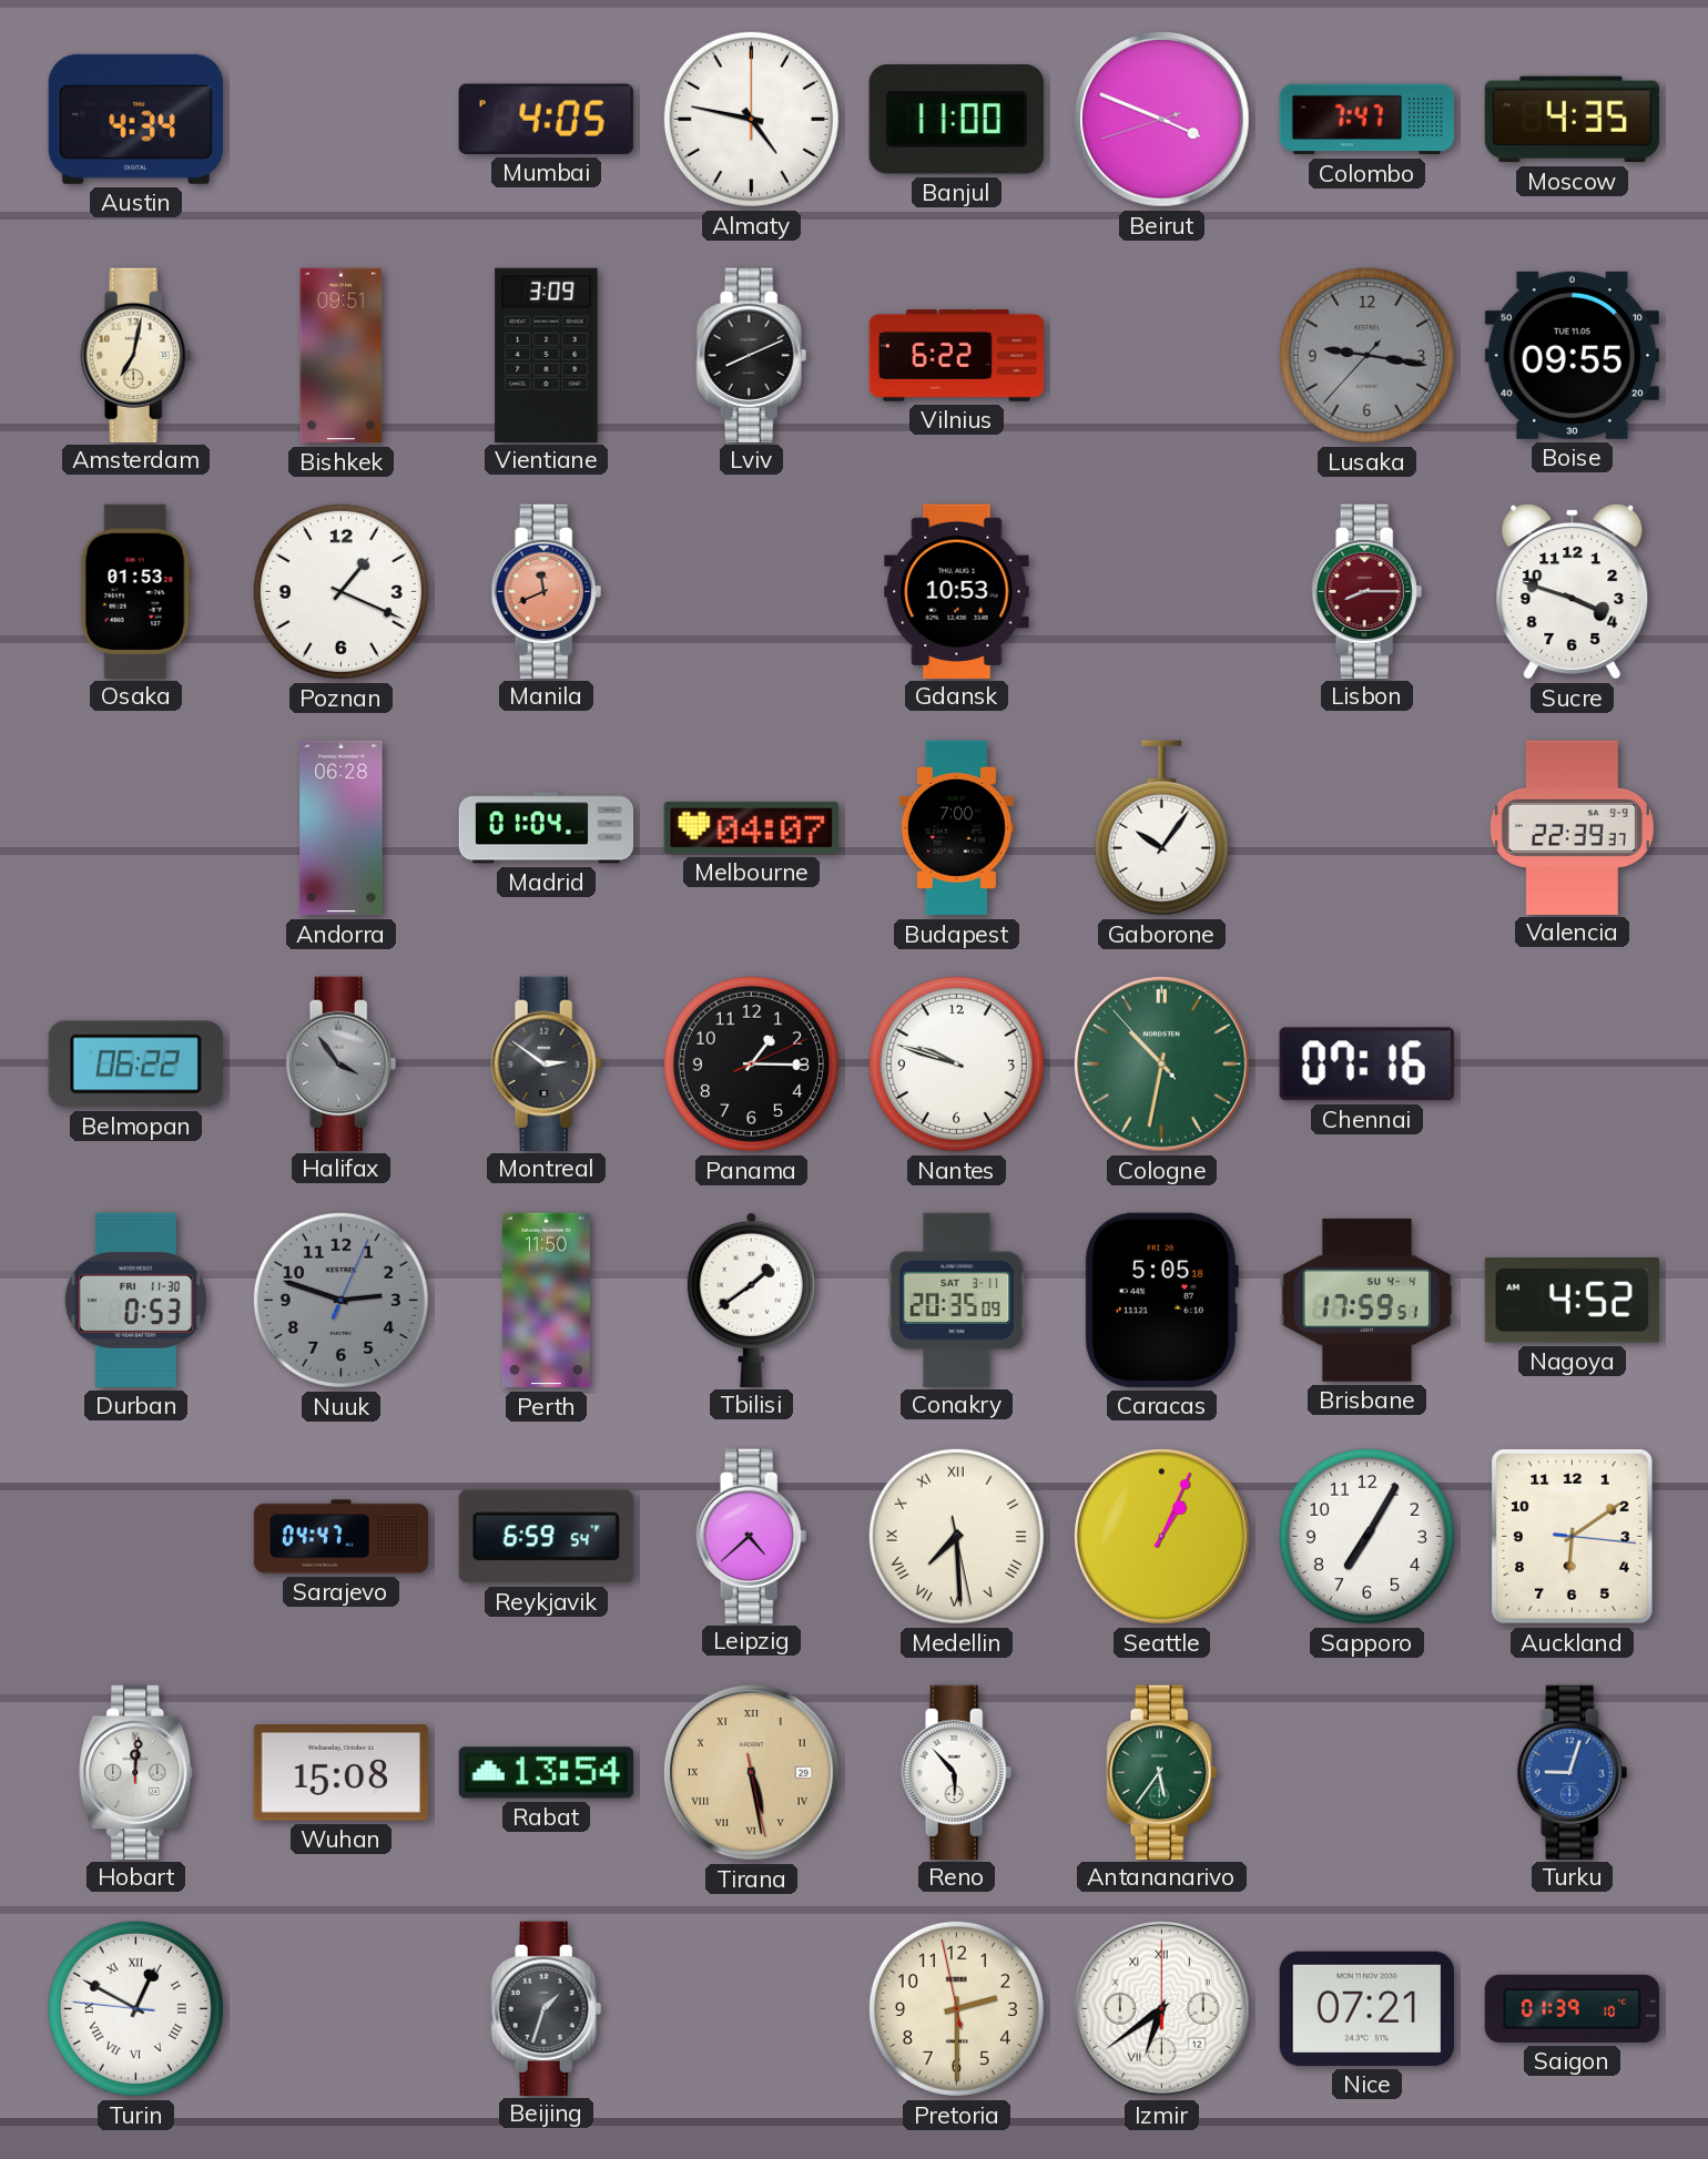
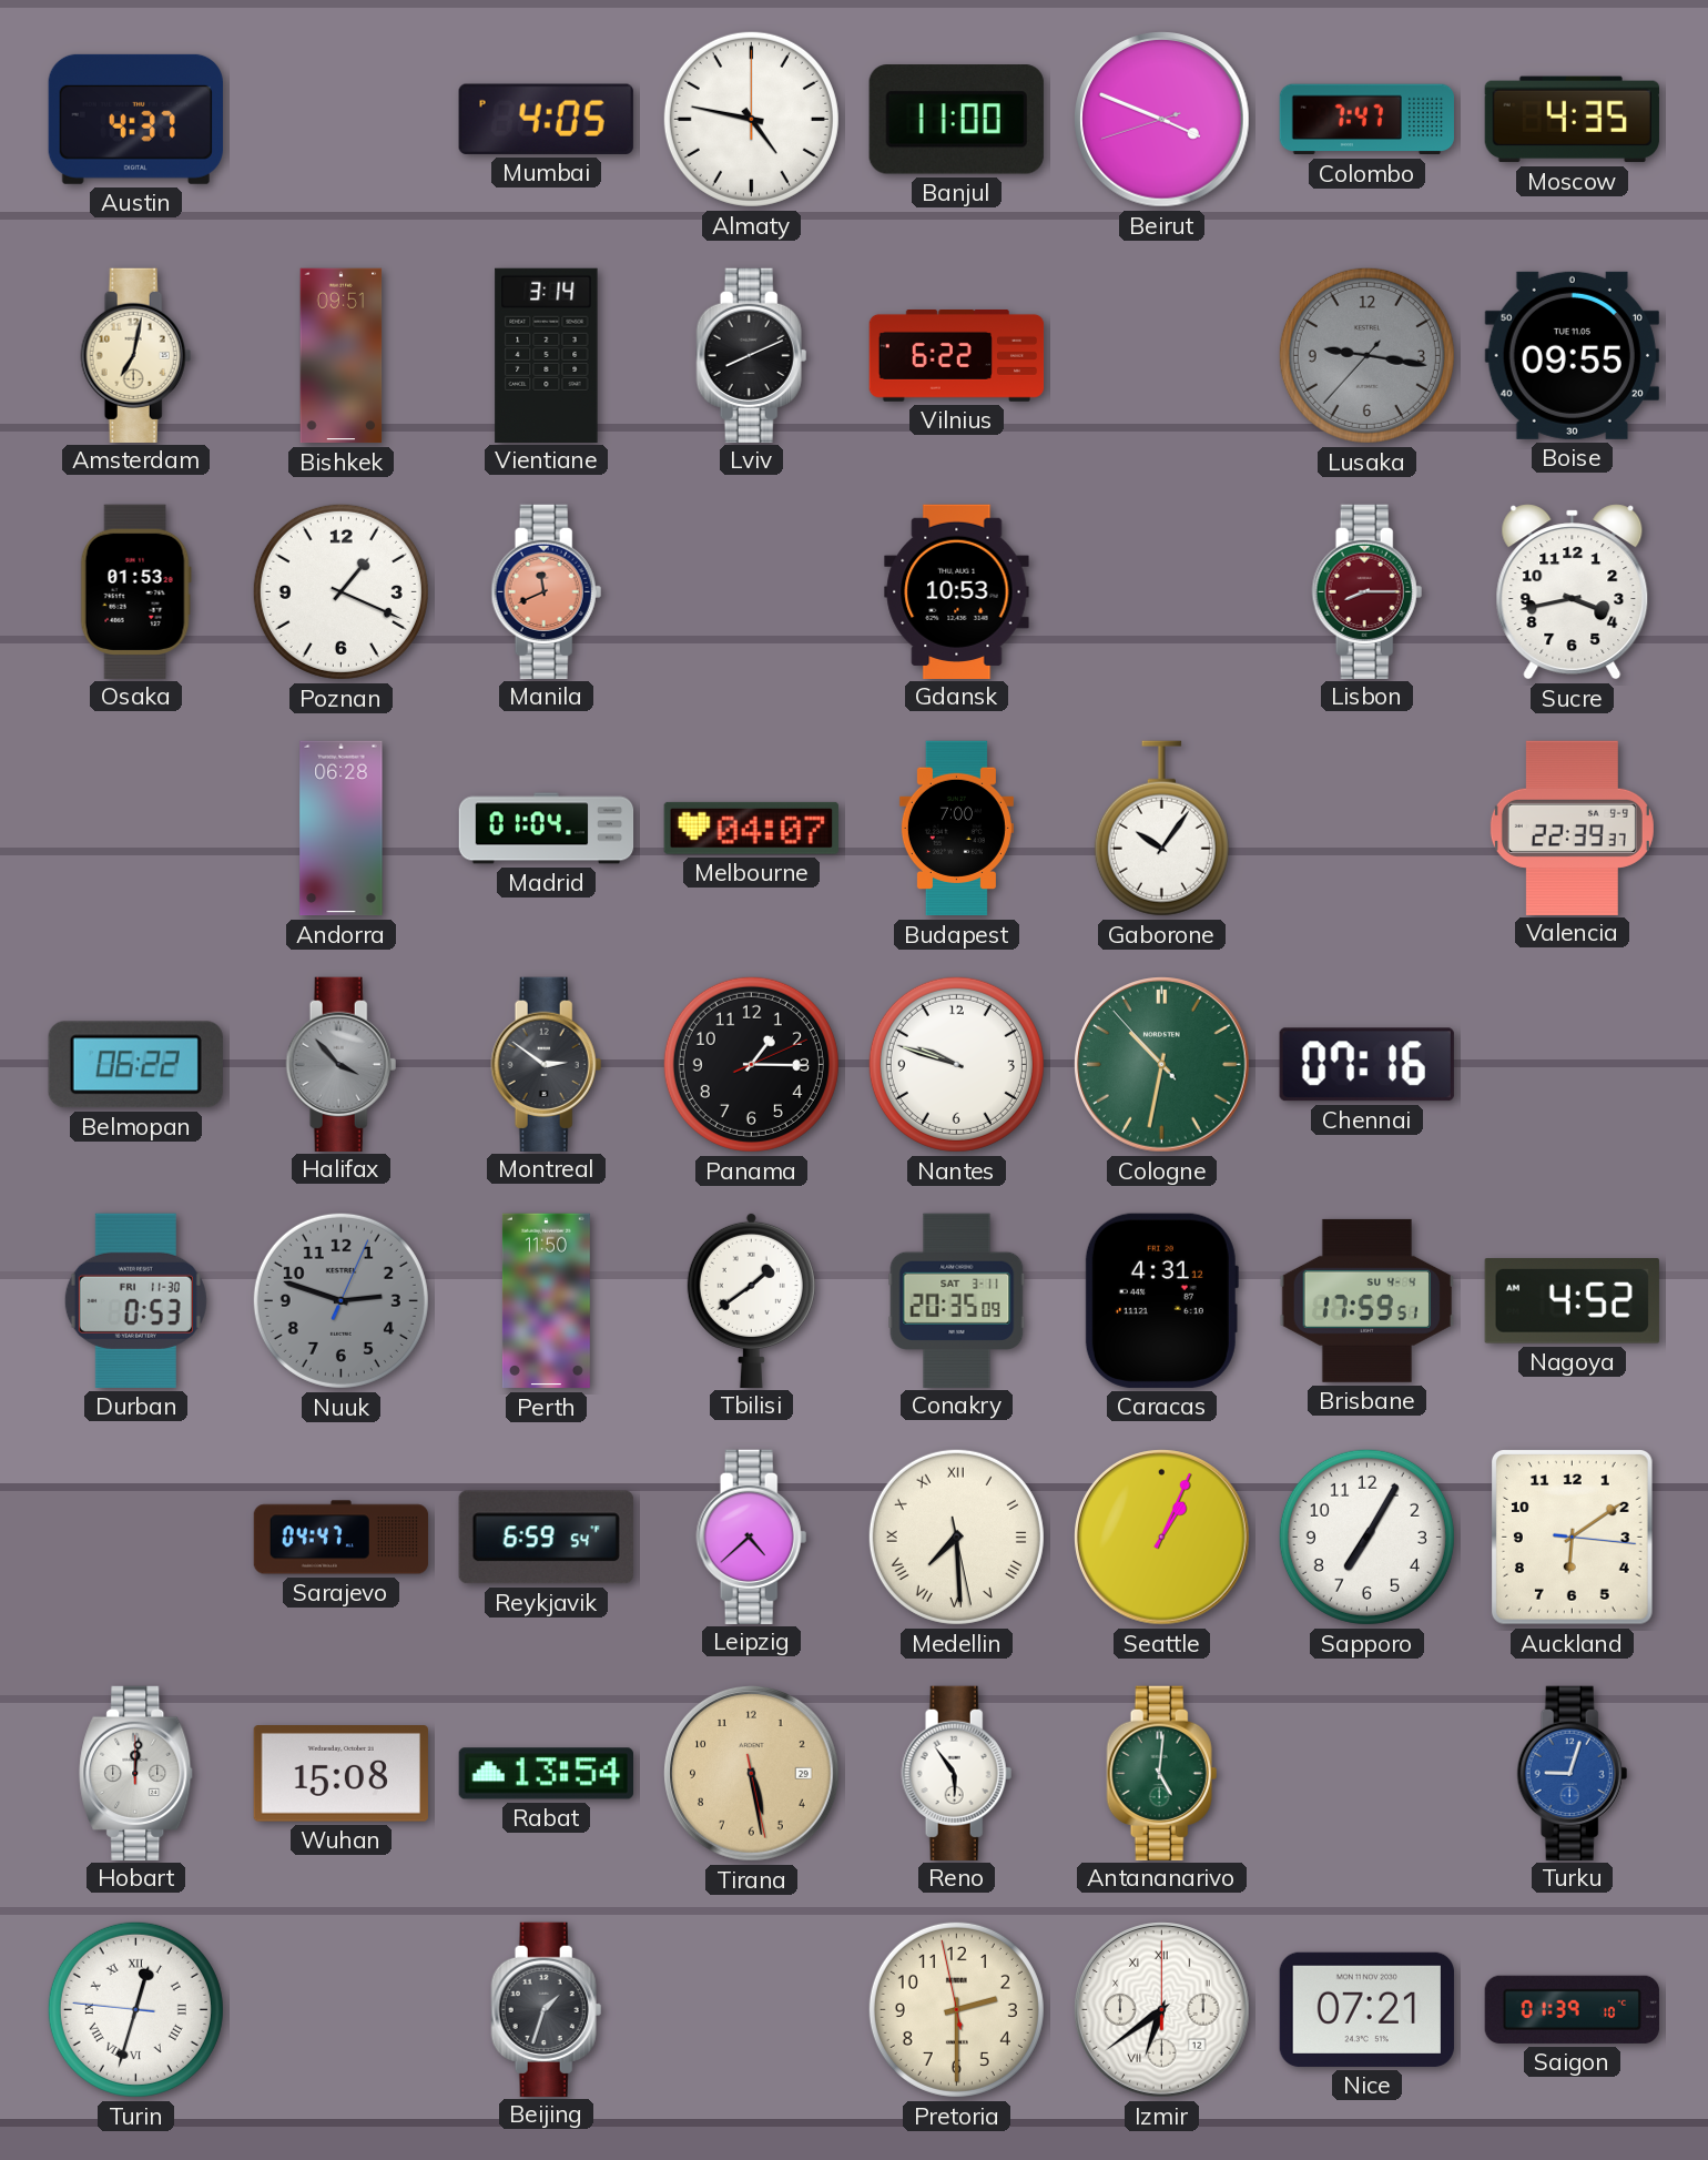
Austin: 4:34 -> 4:37
Vientiane: 3:09 -> 3:14
Sucre: 3:48 -> 3:43
Halifax: 3:54 -> 3:53
Caracas: 5:05 -> 4:31
Tirana numerals: Roman -> Arabic
Reno: 5:53 -> 5:54
Antananarivo: 5:36 -> 5:01
Turin: 12:49 -> 12:32
